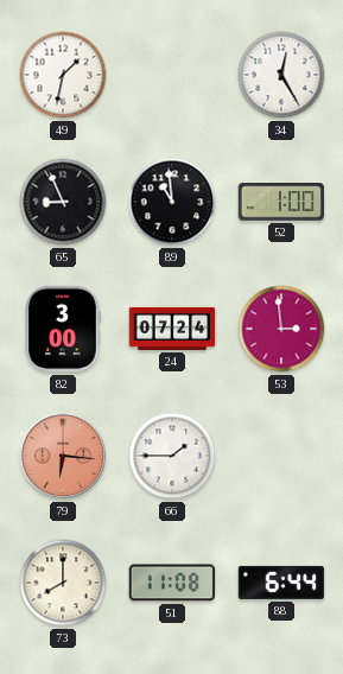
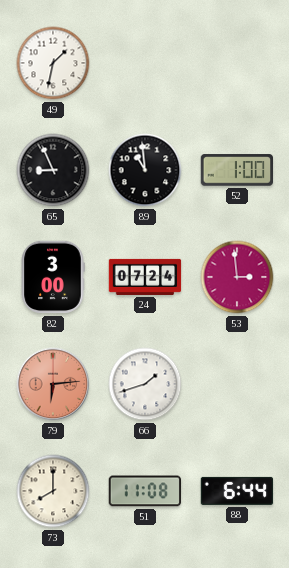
34: 12:25 -> none
79: 6:16 -> 6:14
66: 1:45 -> 1:42
